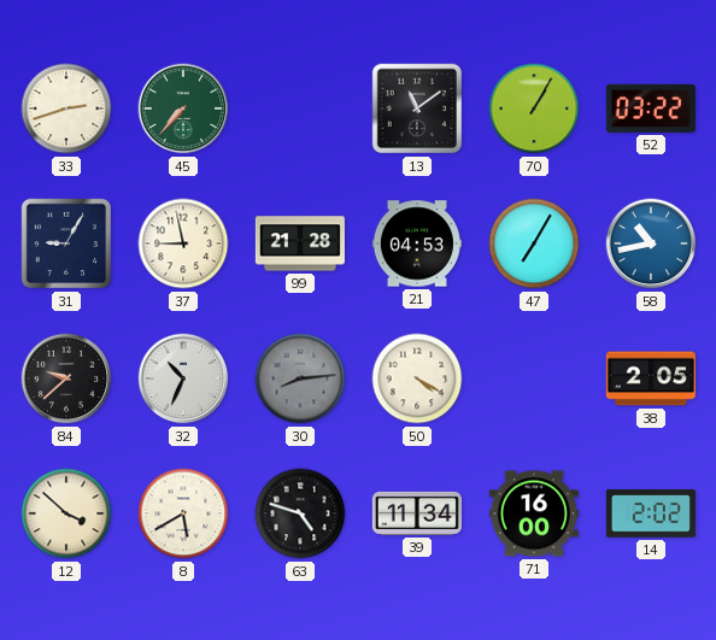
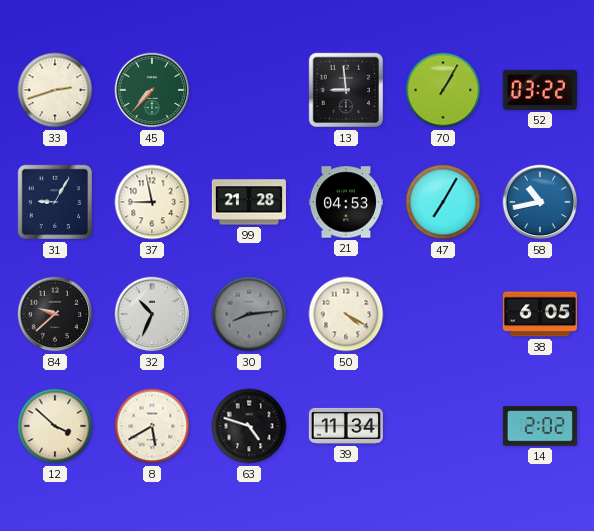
13: 11:09 -> 8:59
38: 2:05 -> 6:05
71: 16:00 -> none
